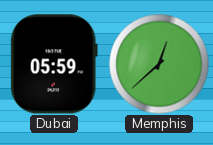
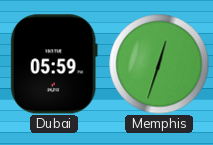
Memphis: 12:38 -> 12:33
